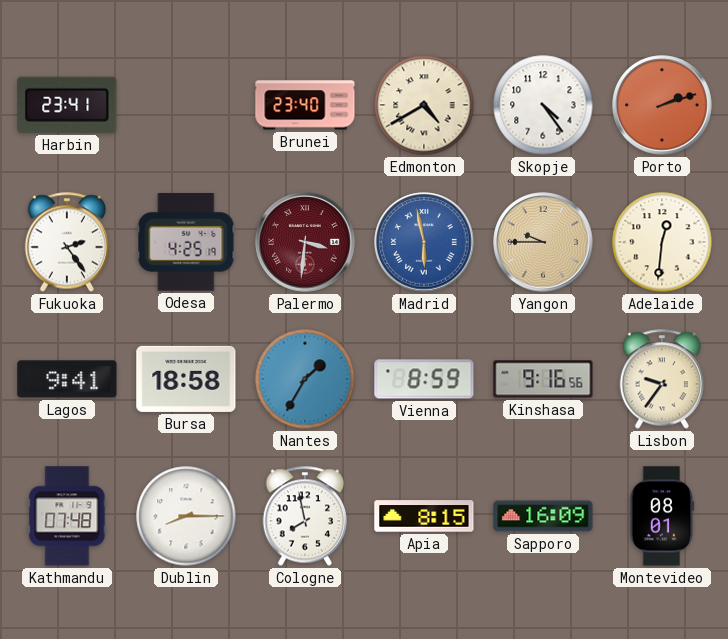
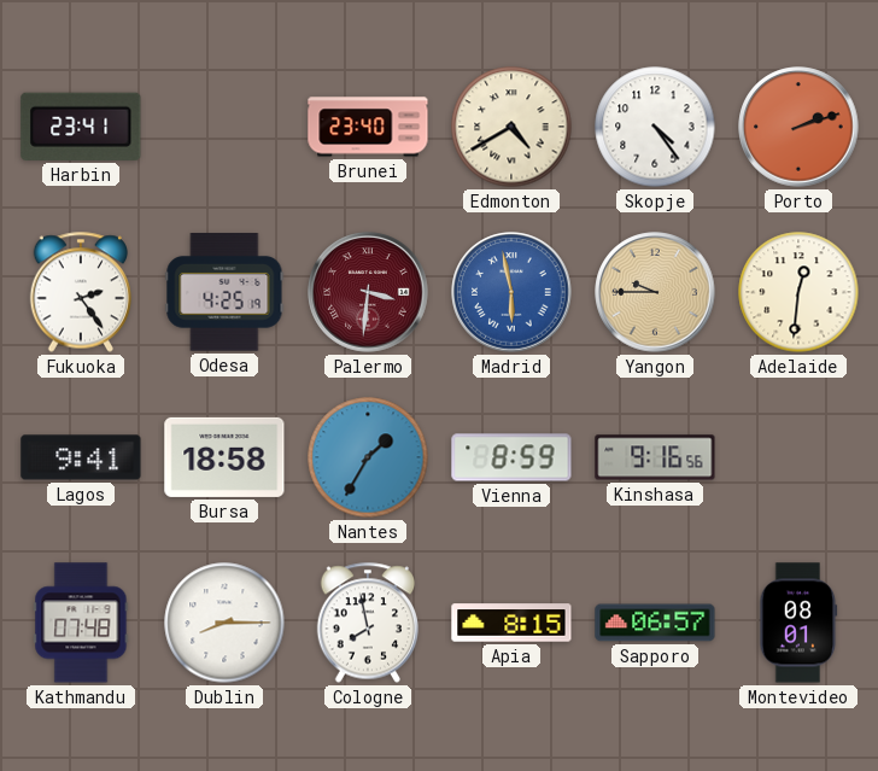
Lisbon: 9:36 -> none
Sapporo: 16:09 -> 06:57
